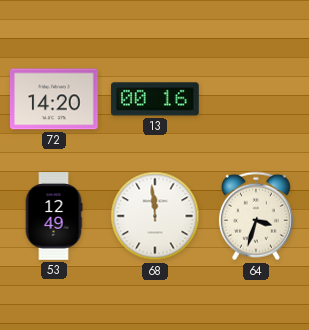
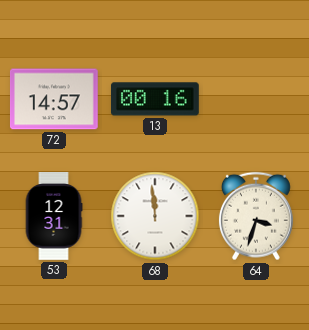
72: 14:20 -> 14:57
53: 12:49 -> 12:31
